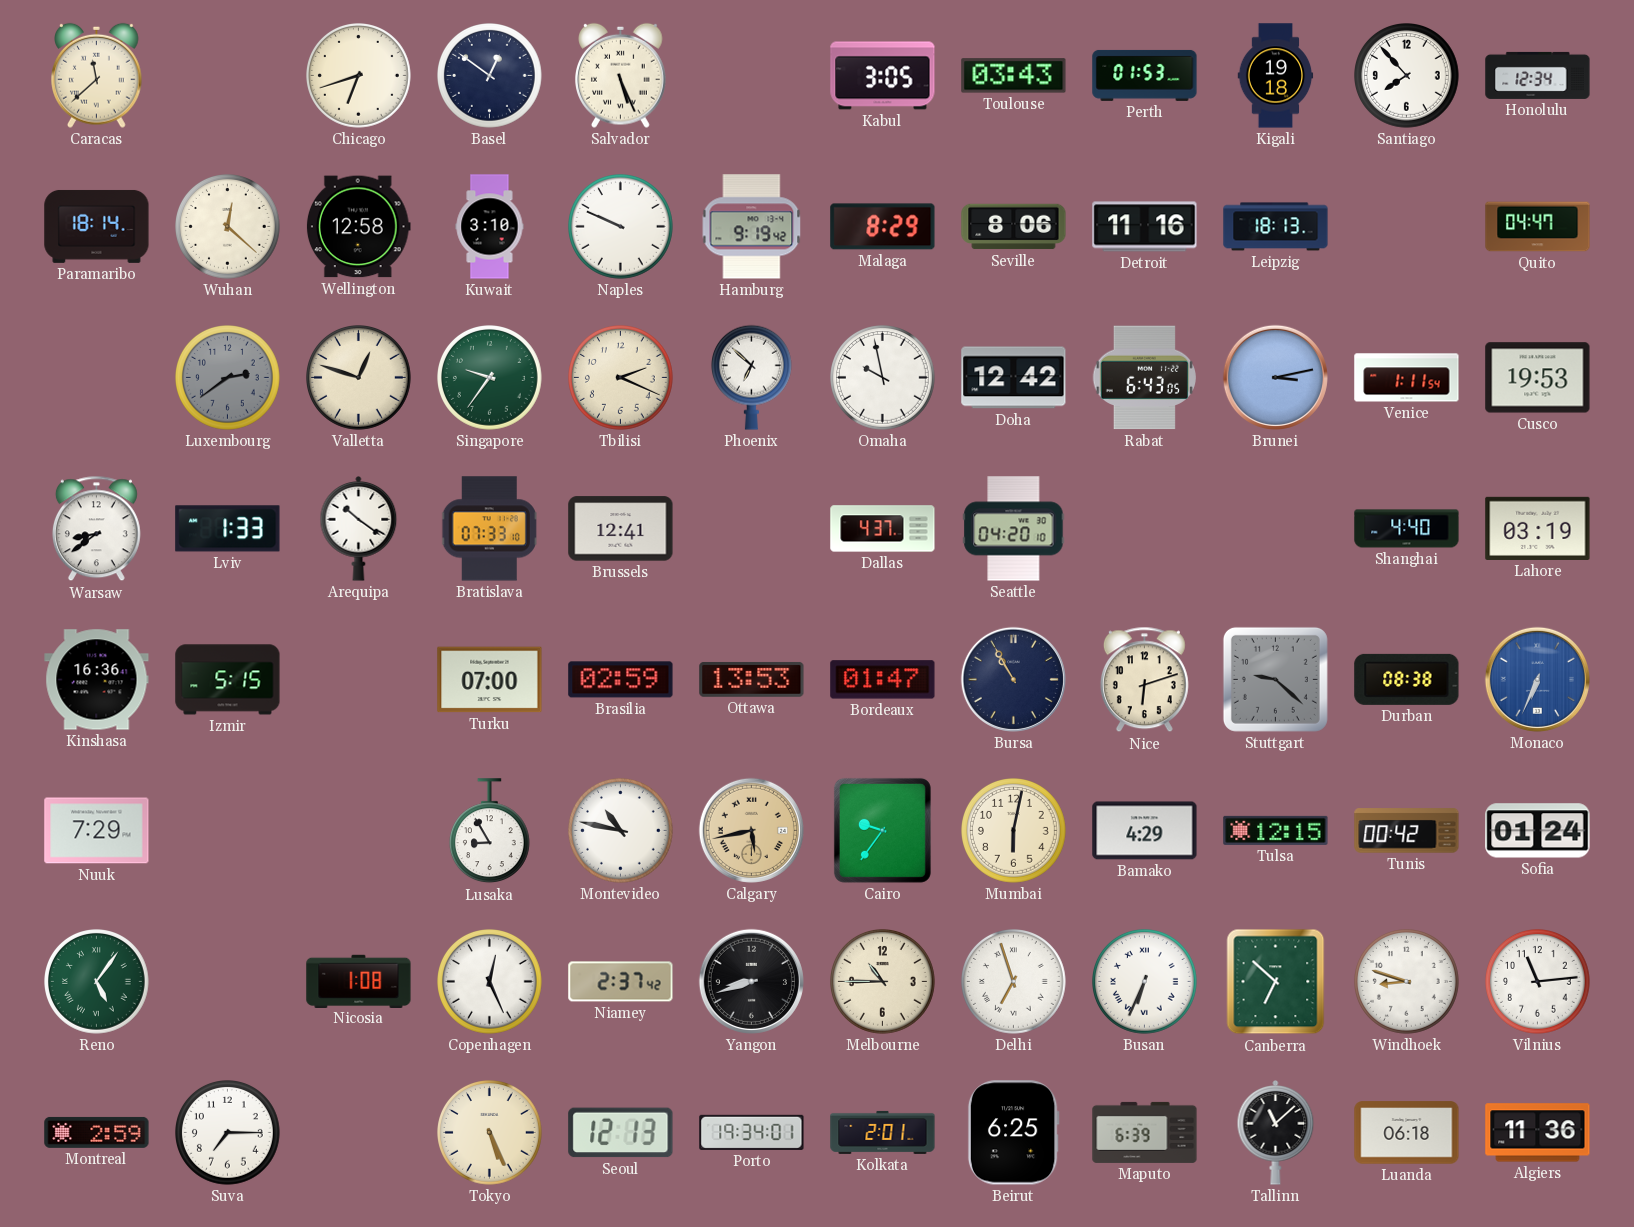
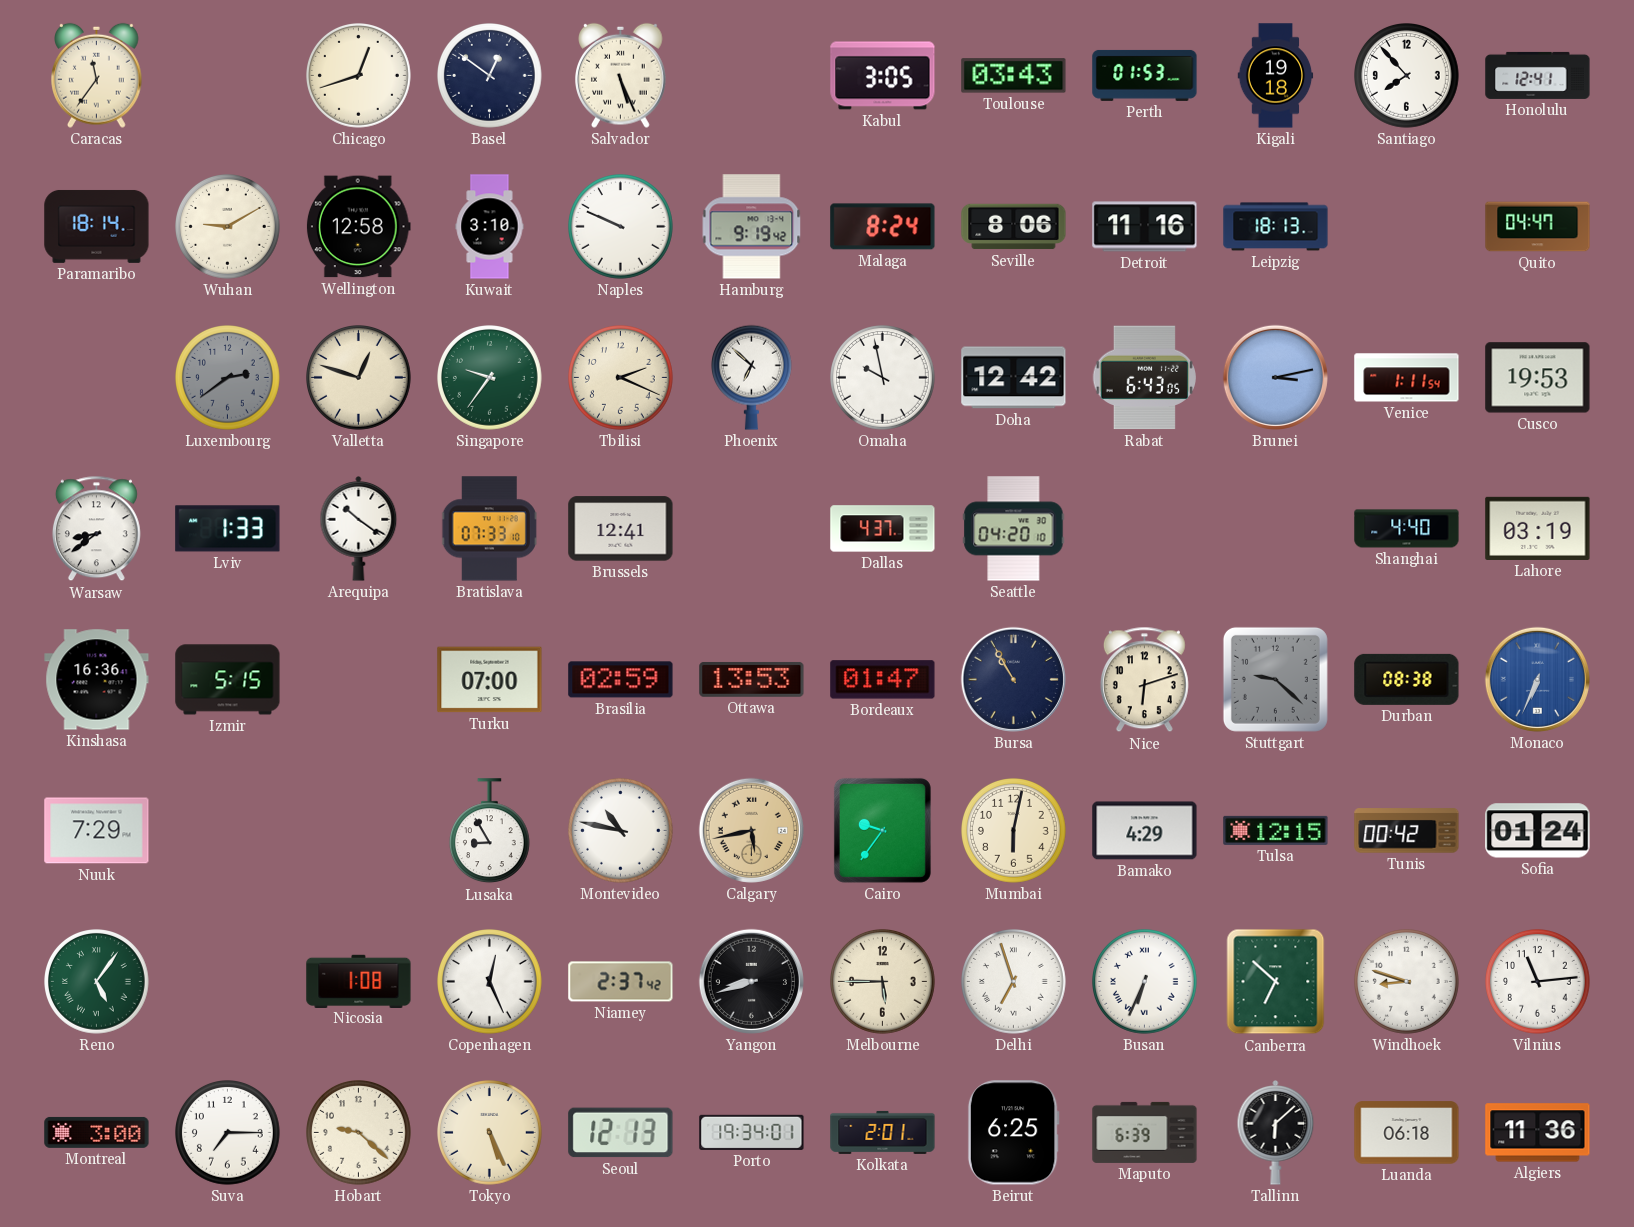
Caracas: 11:38 -> 11:36
Chicago: 6:42 -> 12:42
Honolulu: 12:34 -> 12:41
Wuhan: 12:22 -> 9:10
Malaga: 8:29 -> 8:24
Melbourne: 10:45 -> 5:45
Montreal: 2:59 -> 3:00
Hobart: none -> 9:22
Tallinn: 11:08 -> 6:08
